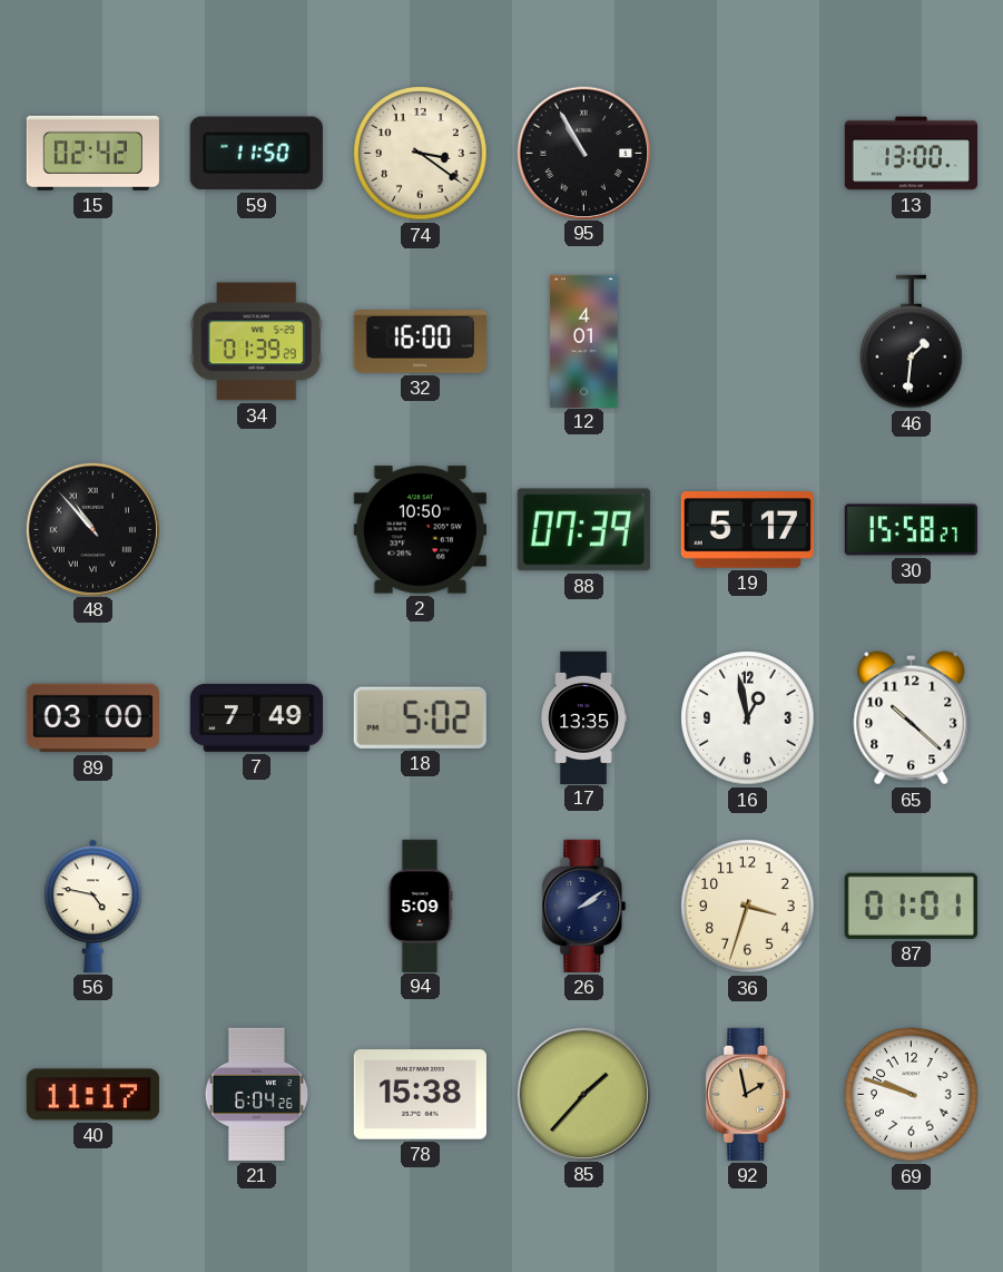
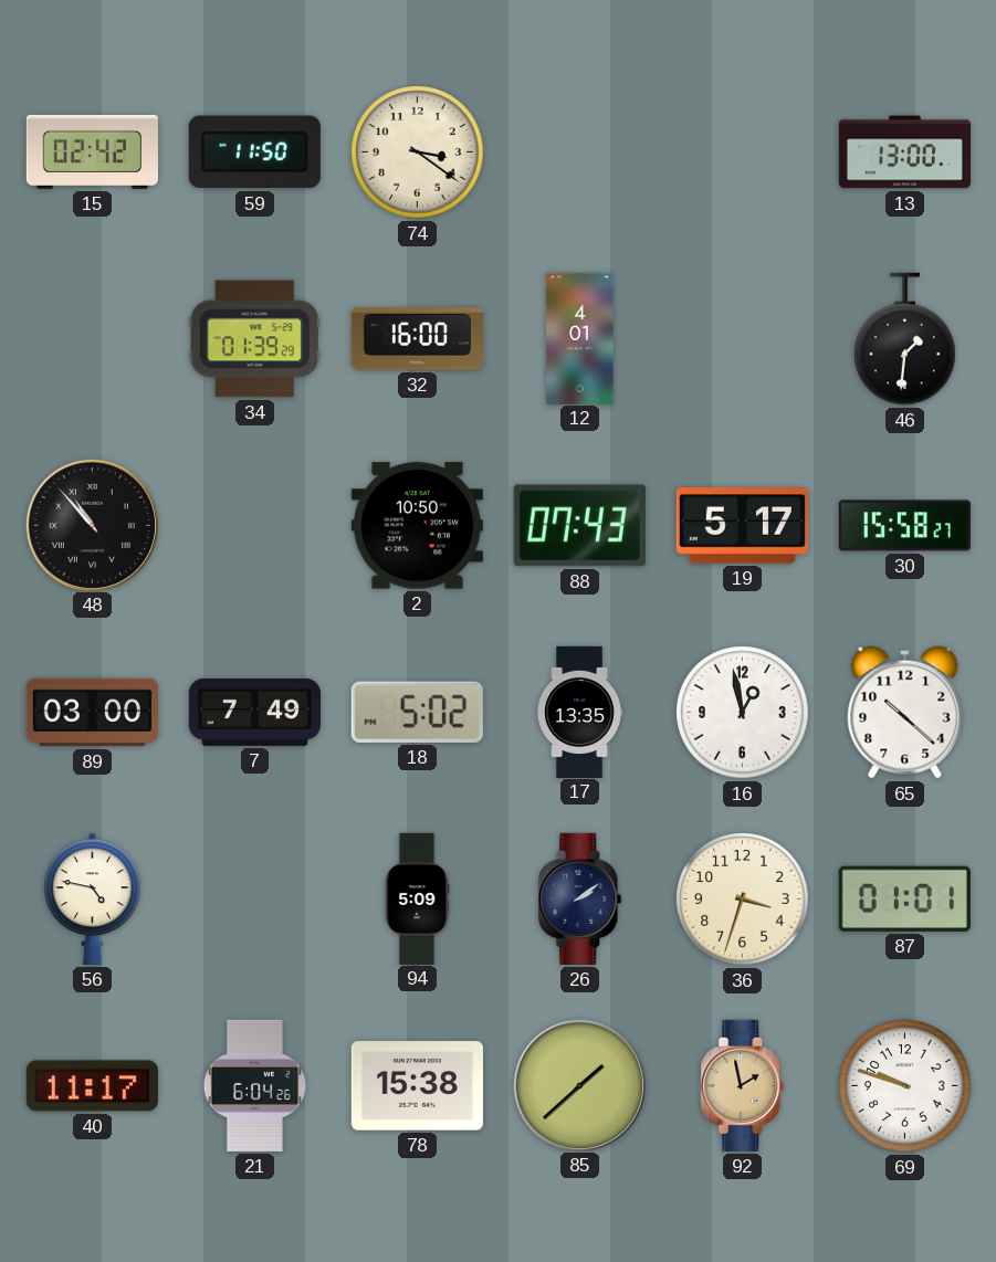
95: 10:55 -> none
88: 07:39 -> 07:43
85: 1:37 -> 1:38
